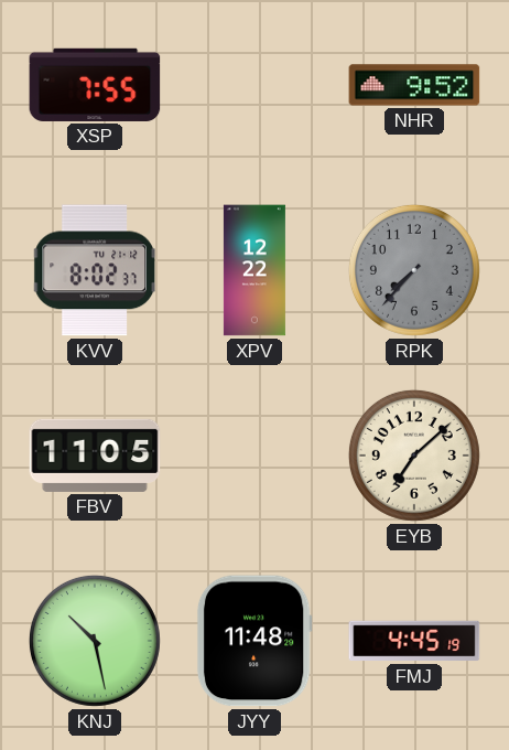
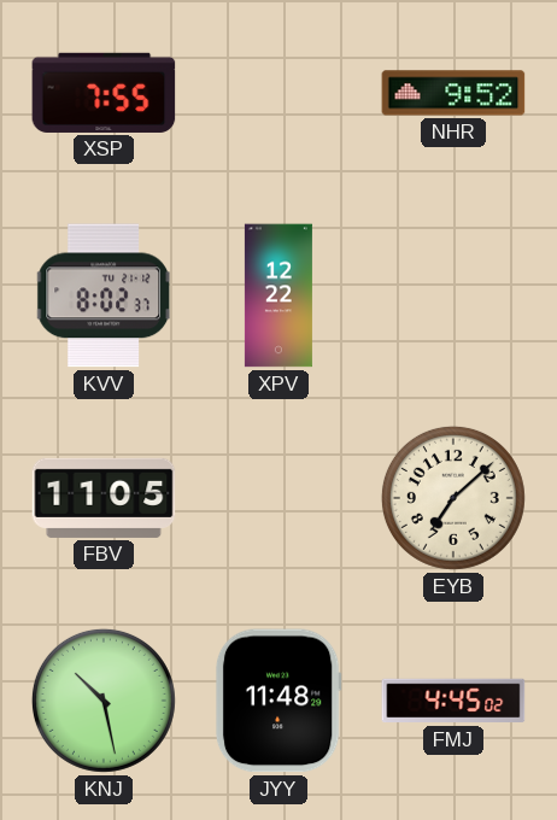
RPK: 7:37 -> none
FMJ: 4:45:19 -> 4:45:02
